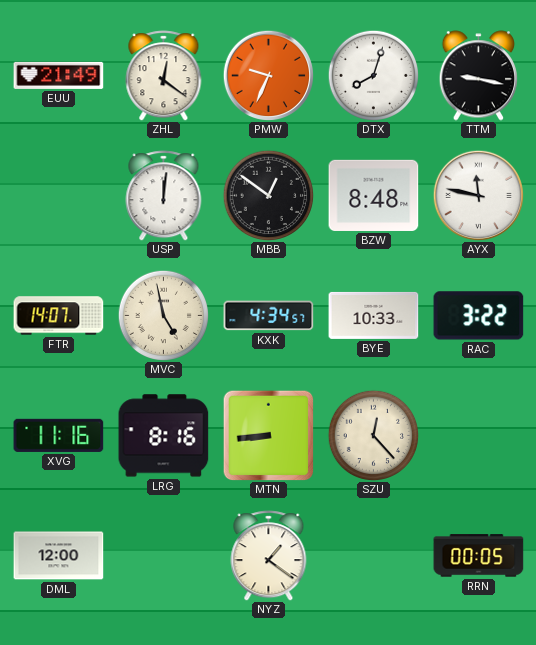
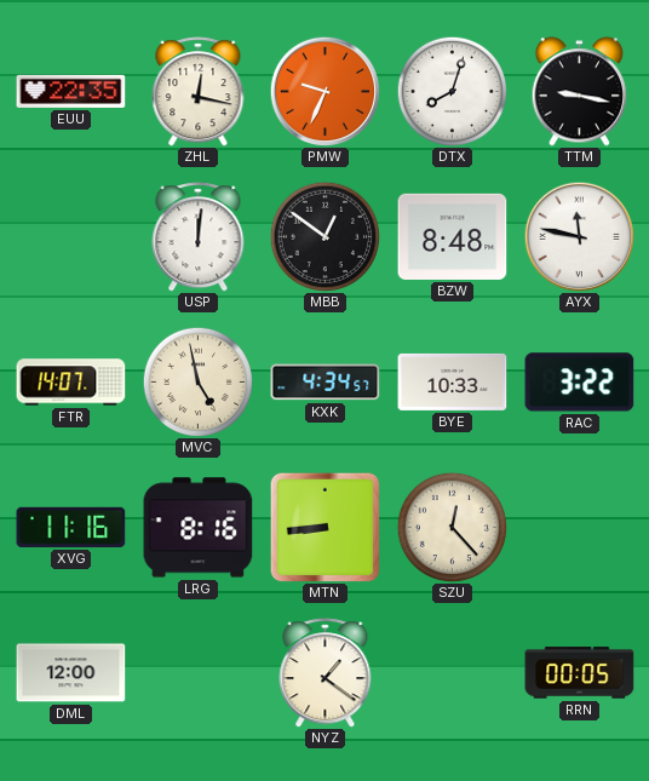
EUU: 21:49 -> 22:35
ZHL: 12:21 -> 12:17
